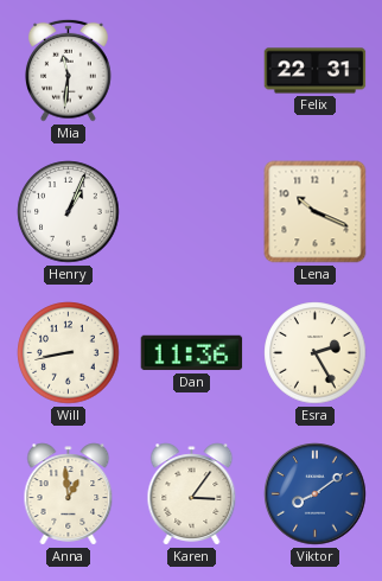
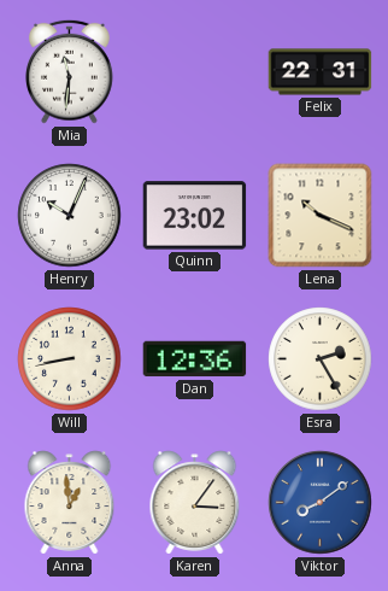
Henry: 1:04 -> 10:04
Quinn: none -> 23:02
Dan: 11:36 -> 12:36
